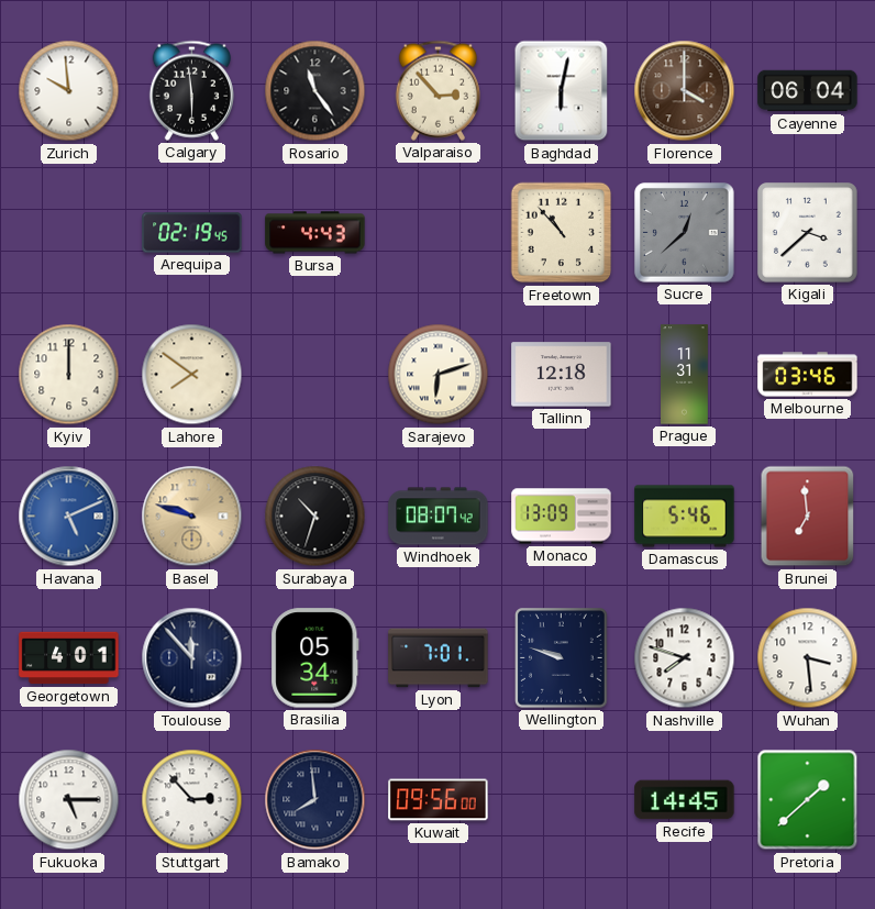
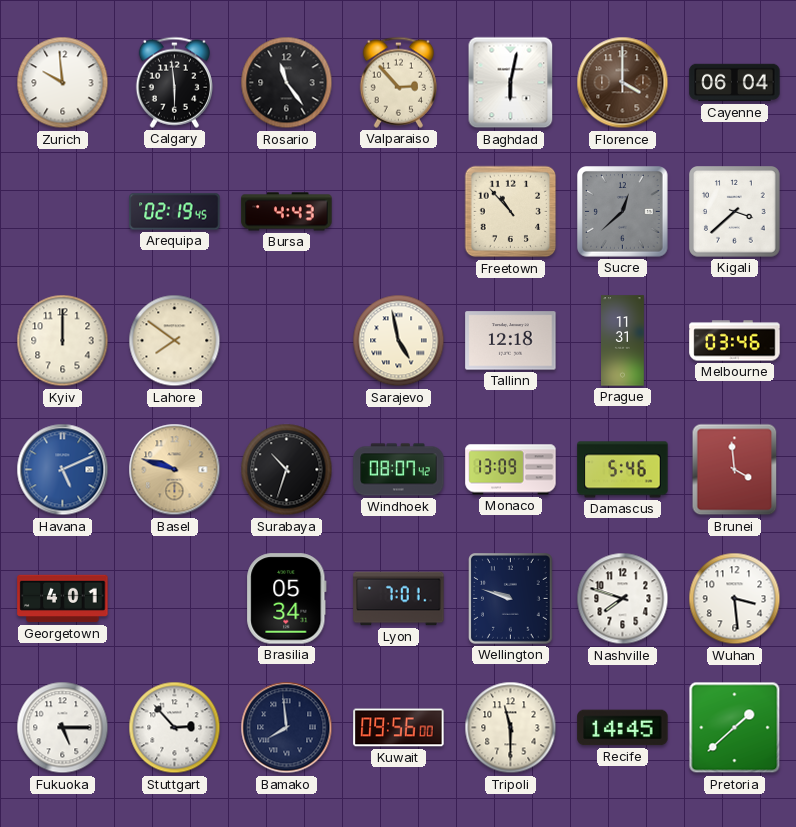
Sarajevo: 6:12 -> 4:58
Brunei: 6:59 -> 3:59
Toulouse: 11:53 -> none
Tripoli: none -> 11:30
